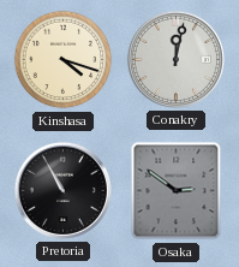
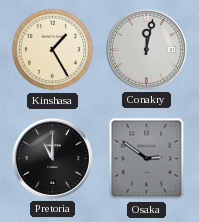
Kinshasa: 4:18 -> 1:25
Pretoria: 10:55 -> 11:00
